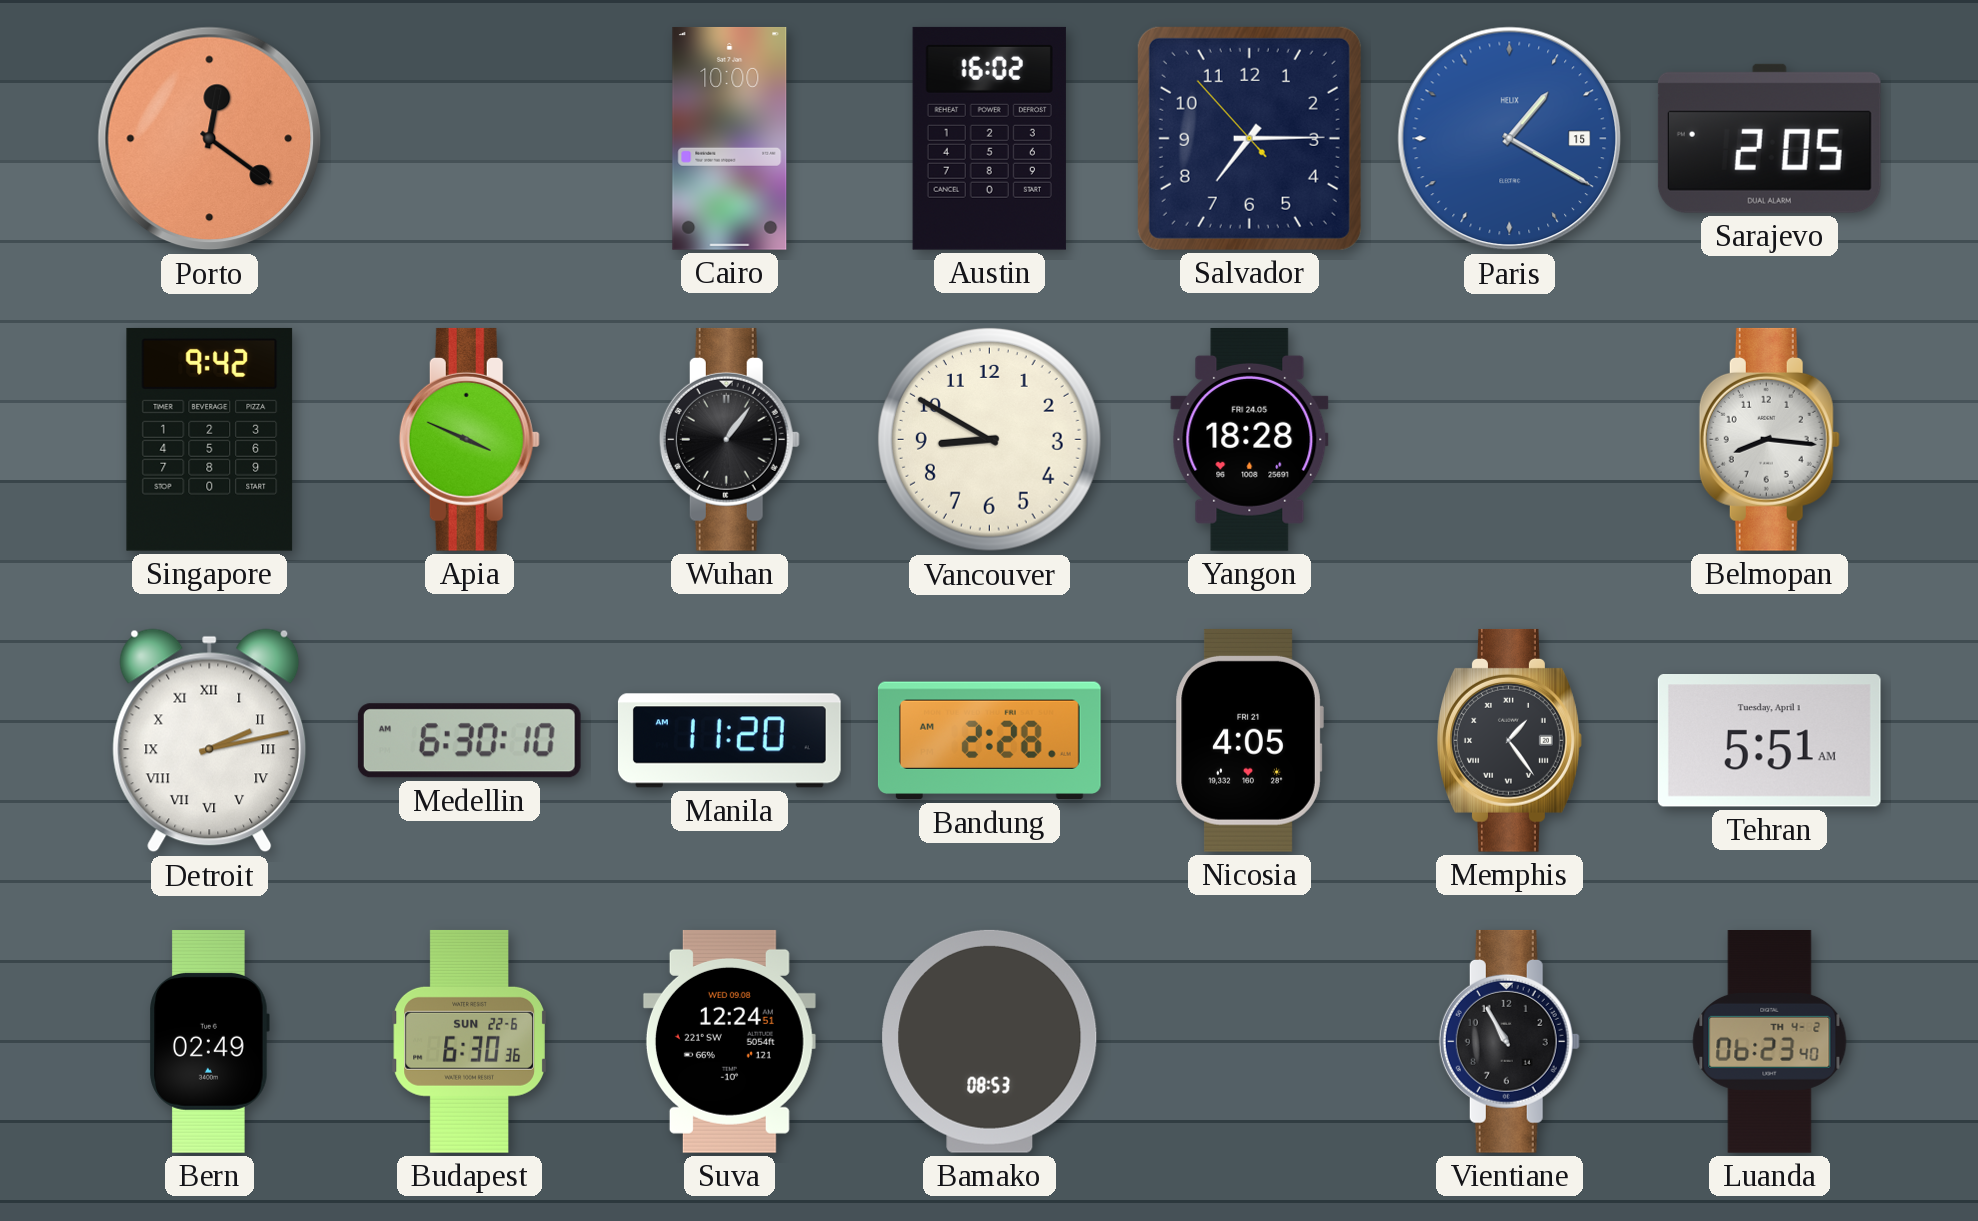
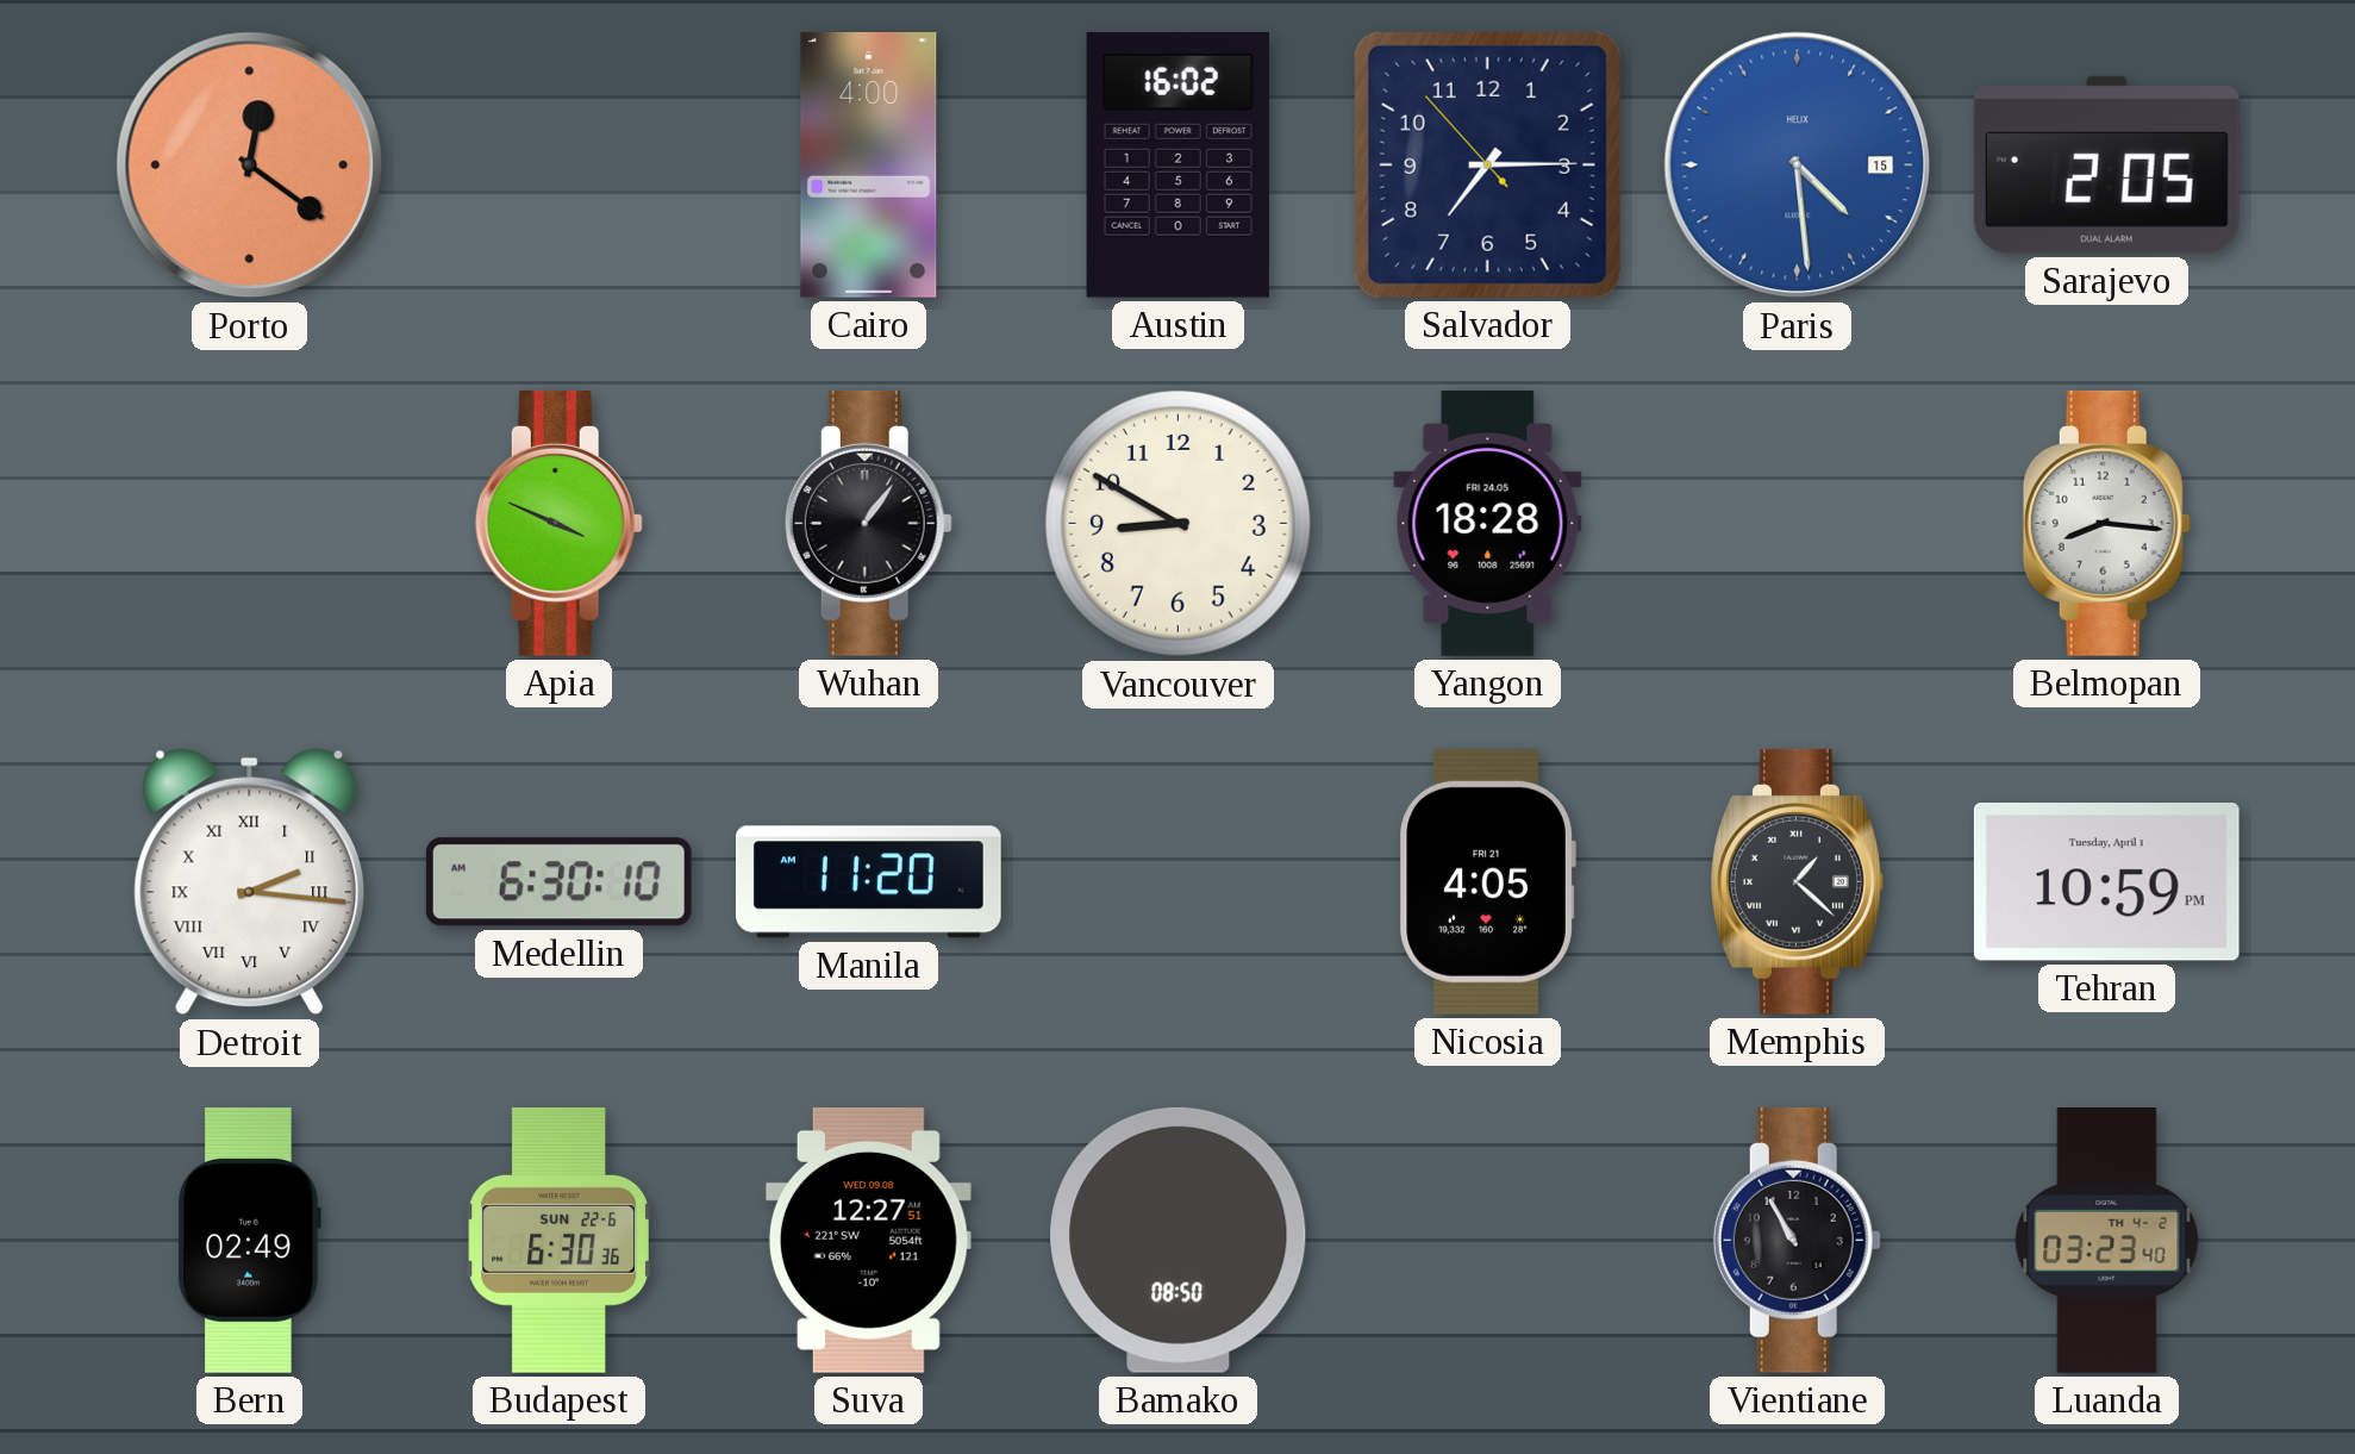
Cairo: 10:00 -> 4:00
Paris: 1:20 -> 4:29
Singapore: 9:42 -> none
Detroit: 2:13 -> 2:16
Bandung: 2:28 -> none
Memphis: 1:24 -> 1:22
Tehran: 5:51 -> 10:59
Suva: 12:24 -> 12:27
Bamako: 08:53 -> 08:50
Luanda: 06:23 -> 03:23
